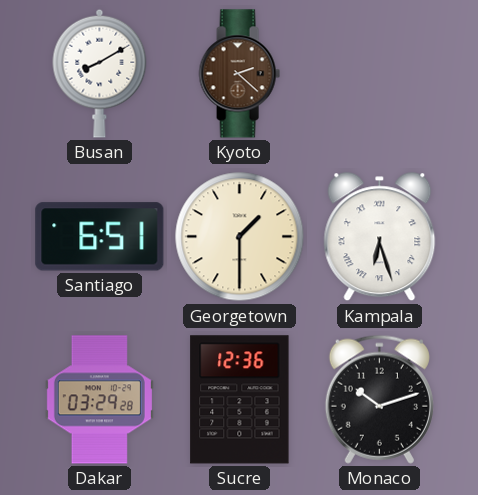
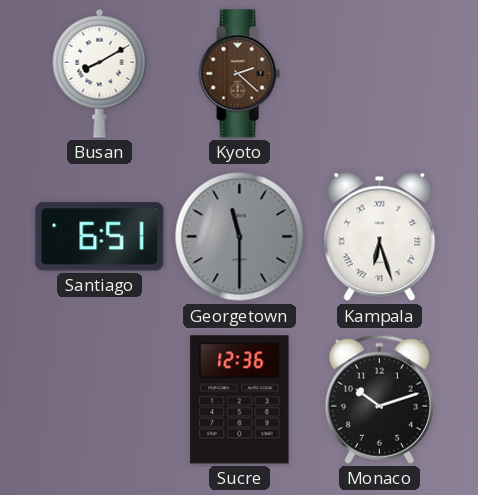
Georgetown: 1:30 -> 11:30
Georgetown dial: cream -> grey
Dakar: 03:29 -> none
